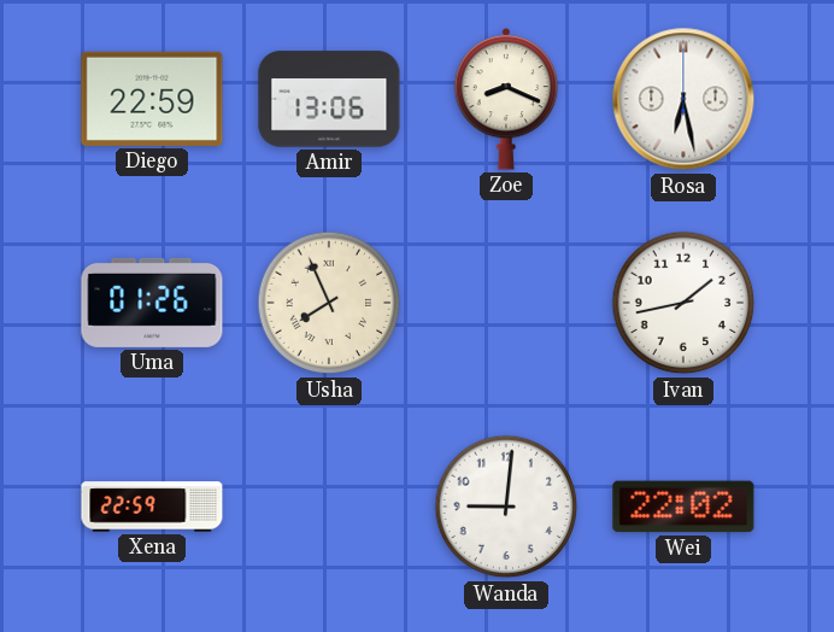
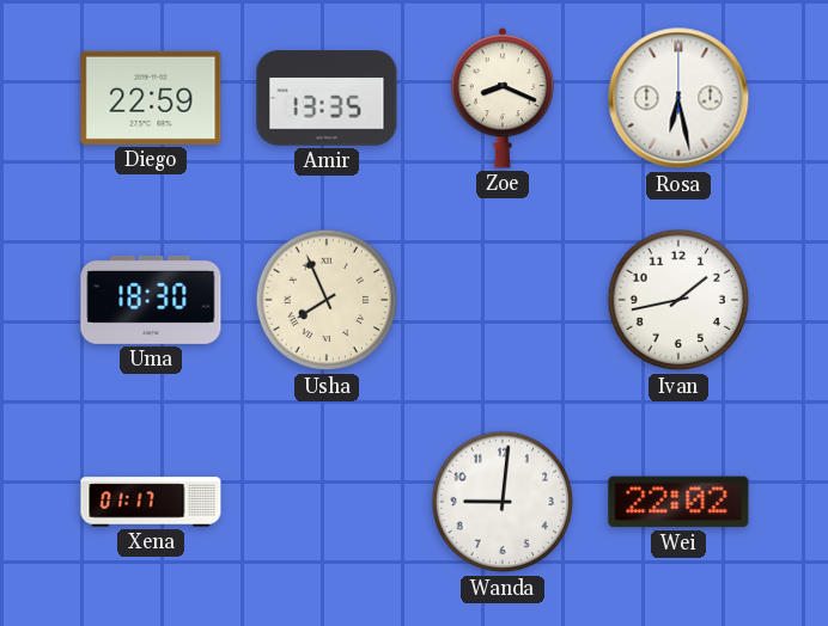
Amir: 13:06 -> 13:35
Uma: 01:26 -> 18:30
Xena: 22:59 -> 01:17
